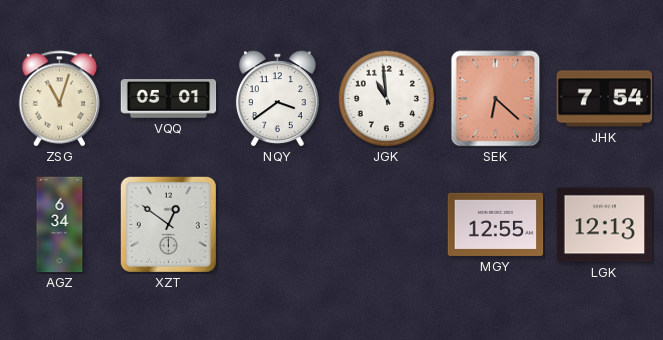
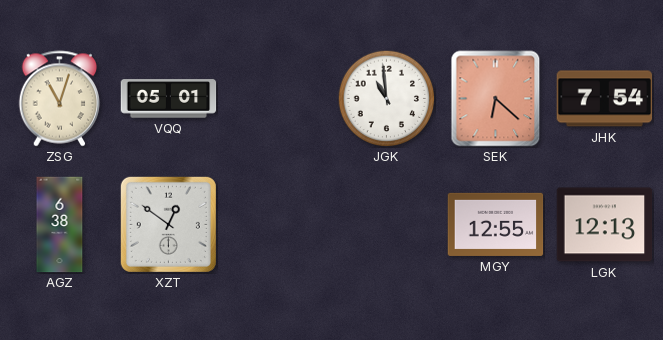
NQY: 3:39 -> none
AGZ: 6:34 -> 6:38
